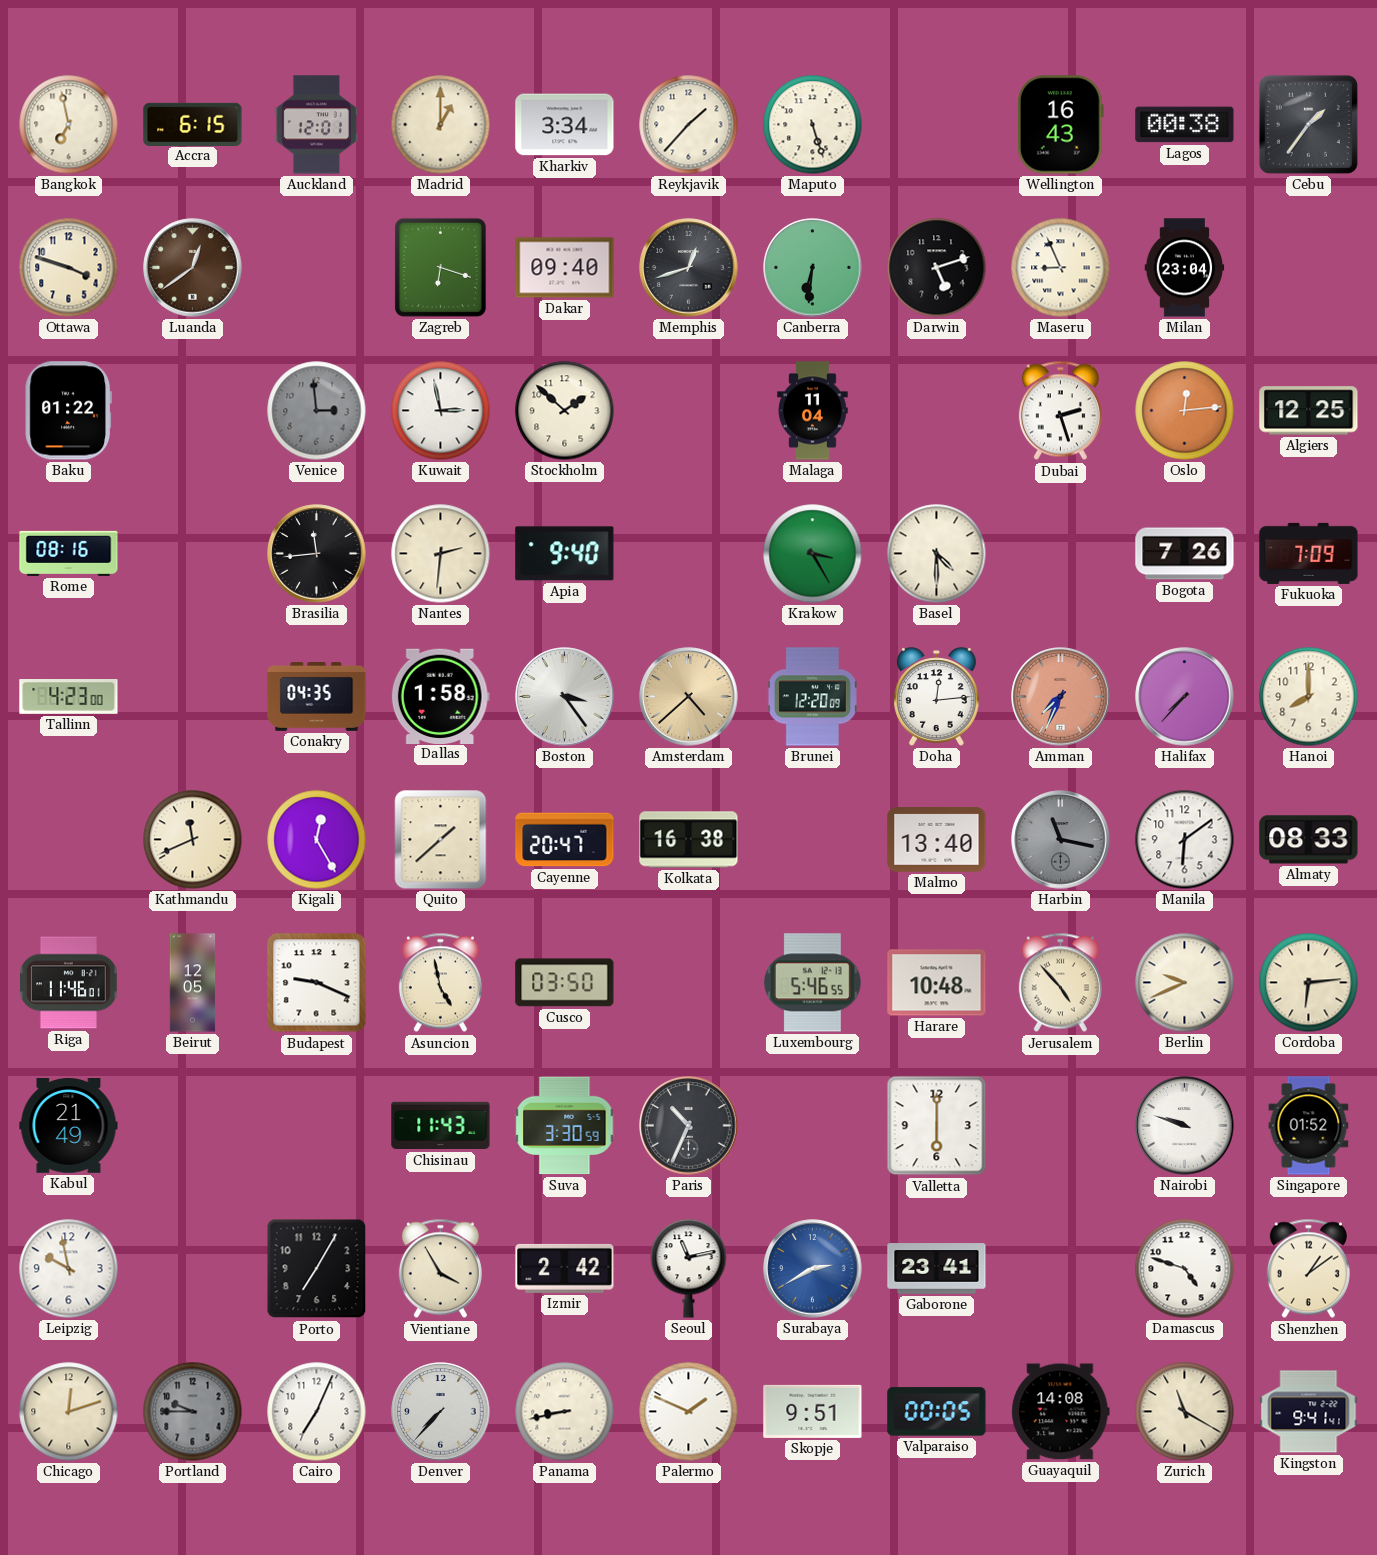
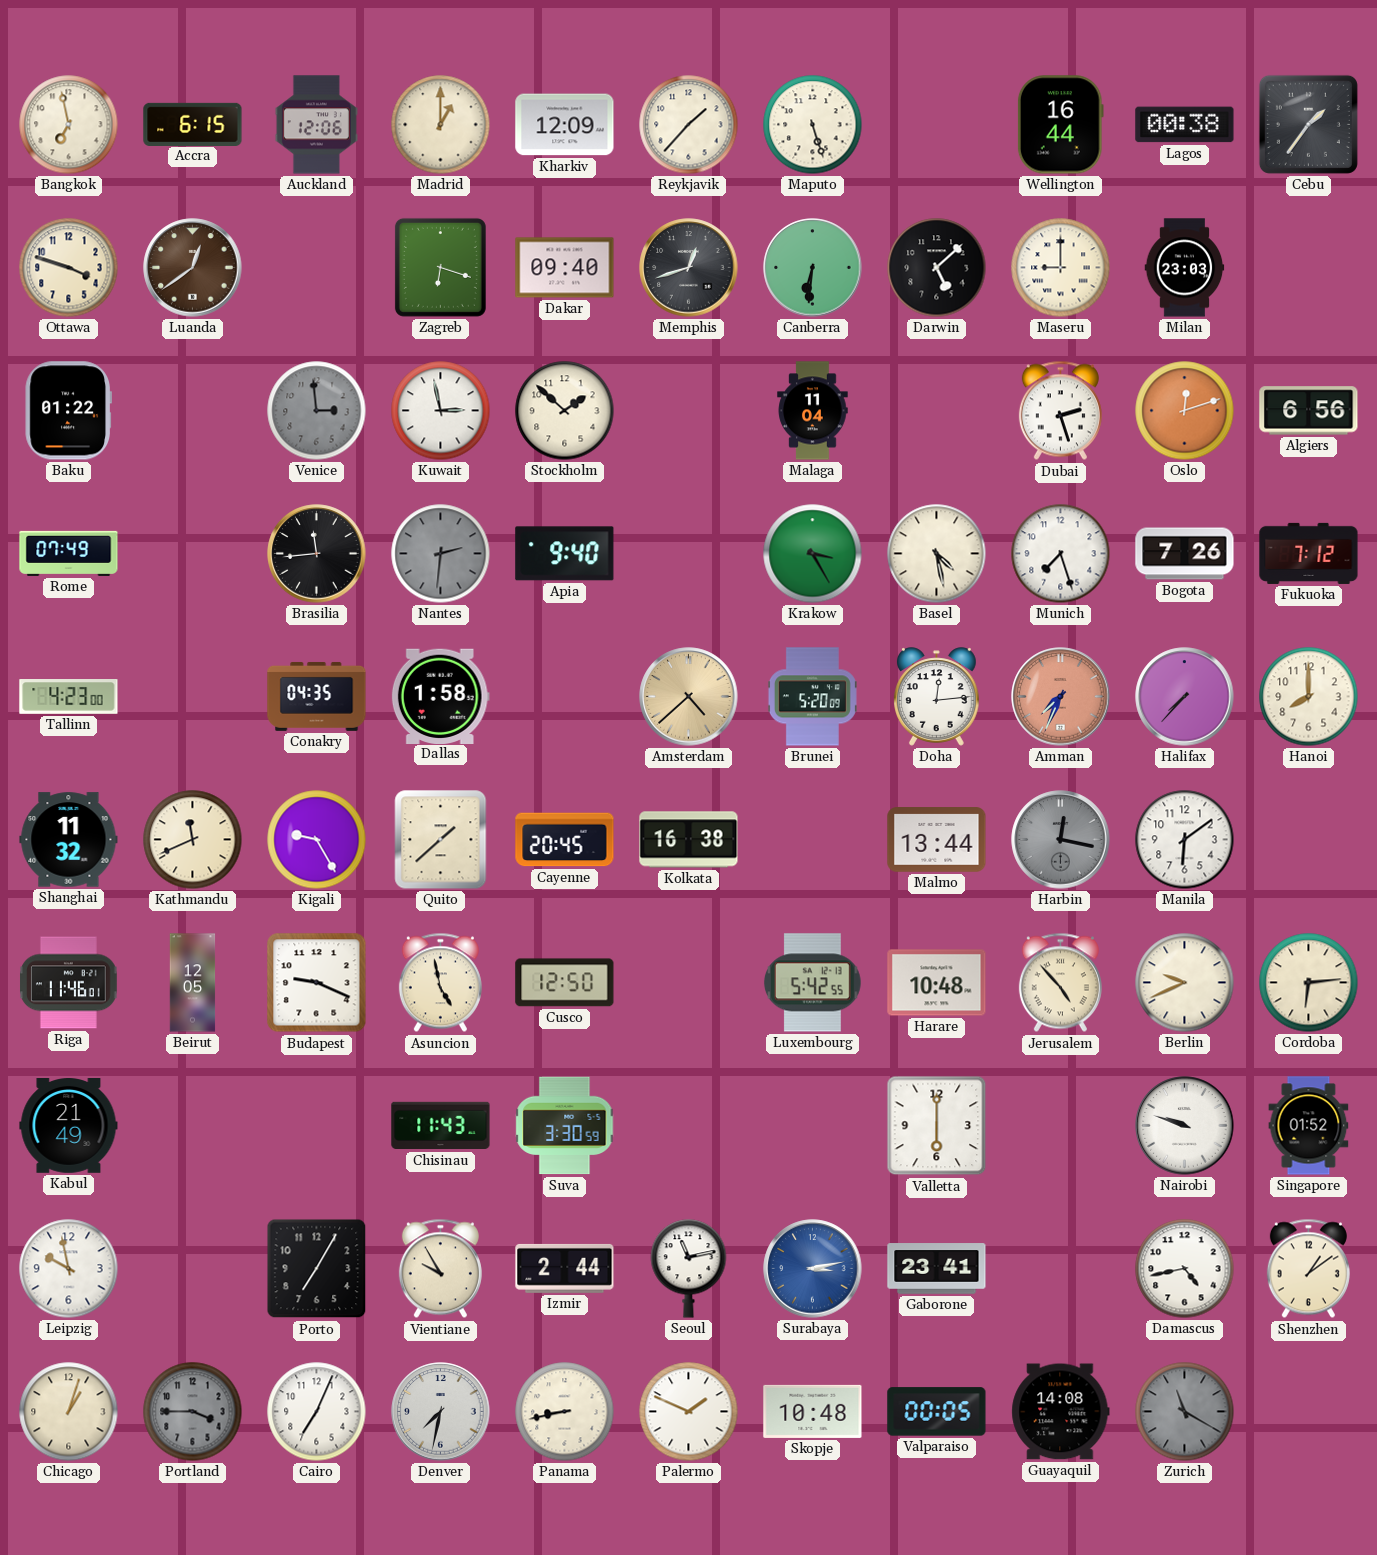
Auckland: 12:01 -> 12:06
Kharkiv: 3:34 -> 12:09
Wellington: 16:43 -> 16:44
Darwin: 5:12 -> 5:08
Maseru: 8:56 -> 9:00
Milan: 23:04 -> 23:03
Oslo: 12:14 -> 12:12
Algiers: 12:25 -> 6:56
Rome: 08:16 -> 07:49
Nantes dial: cream -> grey
Basel: 4:30 -> 4:28
Munich: none -> 7:27
Fukuoka: 7:09 -> 7:12
Boston: 3:24 -> none
Brunei: 12:20 -> 5:20
Shanghai: none -> 11:32
Kigali: 12:25 -> 9:25
Cayenne: 20:47 -> 20:45
Malmo: 13:40 -> 13:44
Harbin: 11:17 -> 12:17
Almaty: 08:33 -> none
Cusco: 03:50 -> 12:50
Luxembourg: 5:46 -> 5:42
Paris: 10:34 -> none
Vientiane: 3:55 -> 9:55
Izmir: 2:42 -> 2:44
Surabaya: 2:40 -> 3:13
Damascus: 4:48 -> 4:43
Chicago: 12:12 -> 1:03
Portland: 9:45 -> 3:45
Denver: 7:37 -> 7:32
Skopje: 9:51 -> 10:48
Zurich dial: cream -> grey
Kingston: 9:41 -> none
